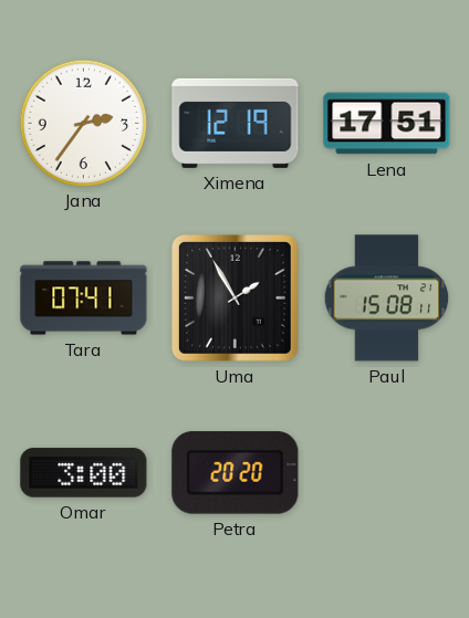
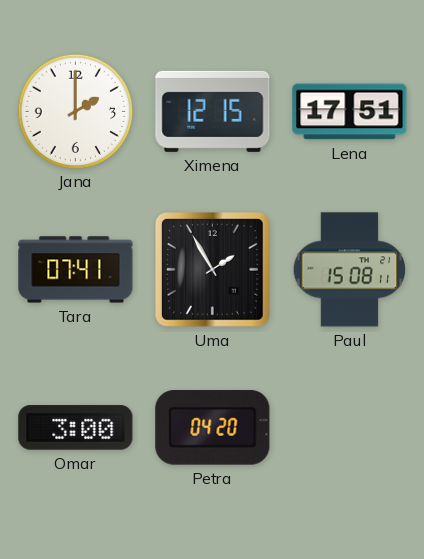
Jana: 2:36 -> 2:00
Ximena: 12:19 -> 12:15
Petra: 20:20 -> 04:20
